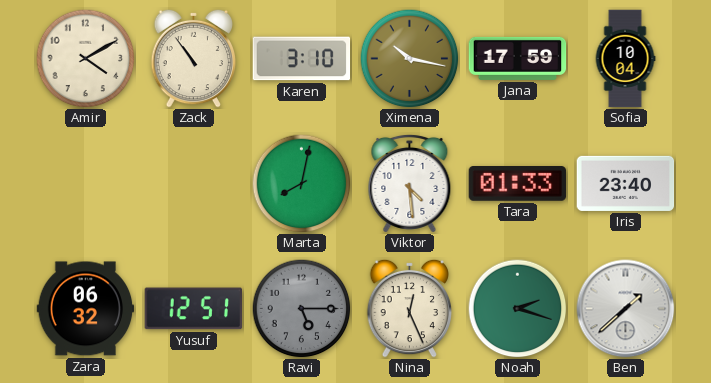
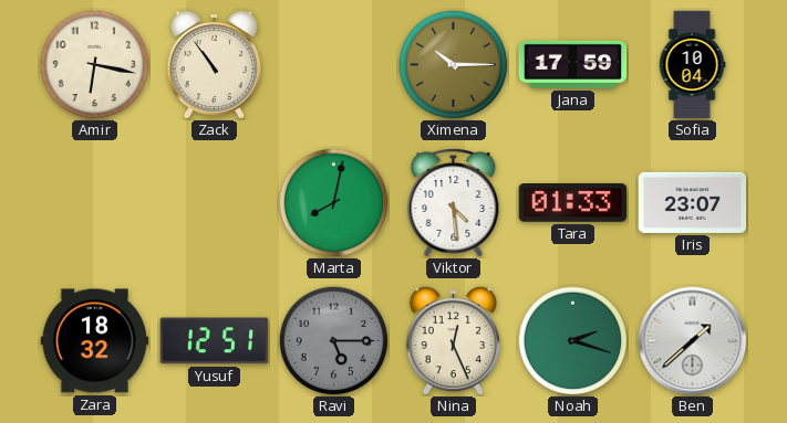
Amir: 4:10 -> 6:17
Karen: 3:10 -> none
Ximena: 10:17 -> 10:15
Iris: 23:40 -> 23:07
Zara: 06:32 -> 18:32
